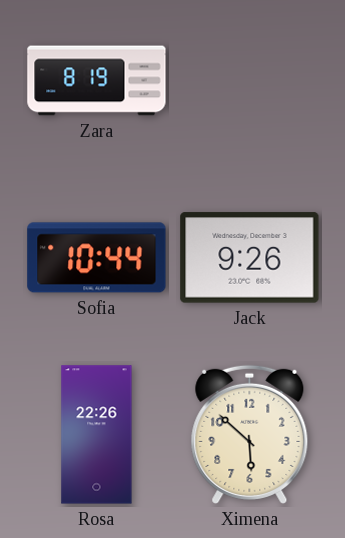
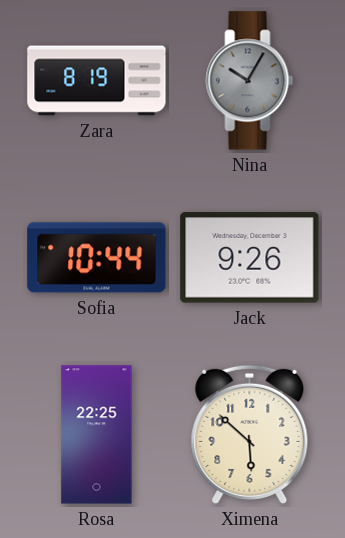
Nina: none -> 10:05
Rosa: 22:26 -> 22:25
